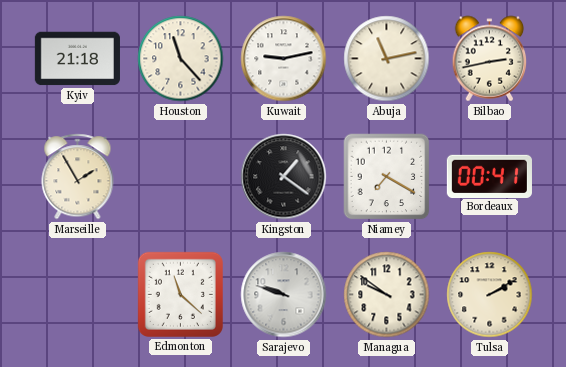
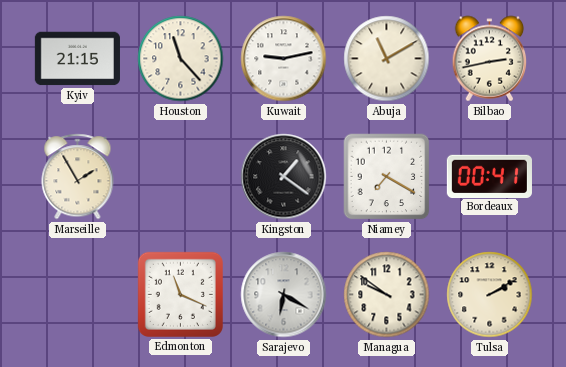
Kyiv: 21:18 -> 21:15
Abuja: 11:13 -> 11:10
Edmonton: 11:22 -> 11:19
Sarajevo: 9:48 -> 6:20
